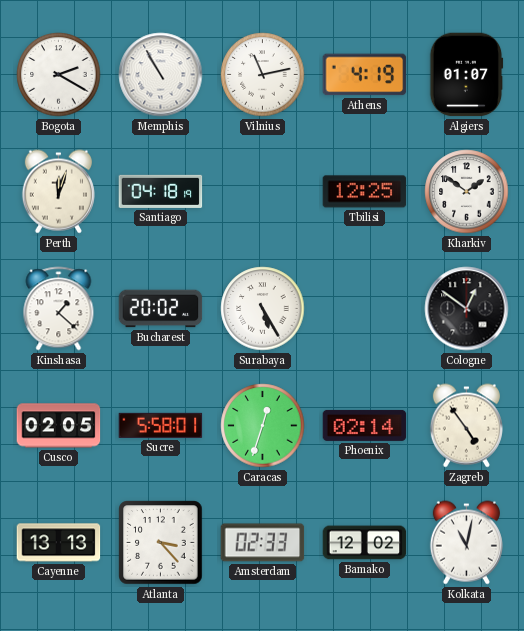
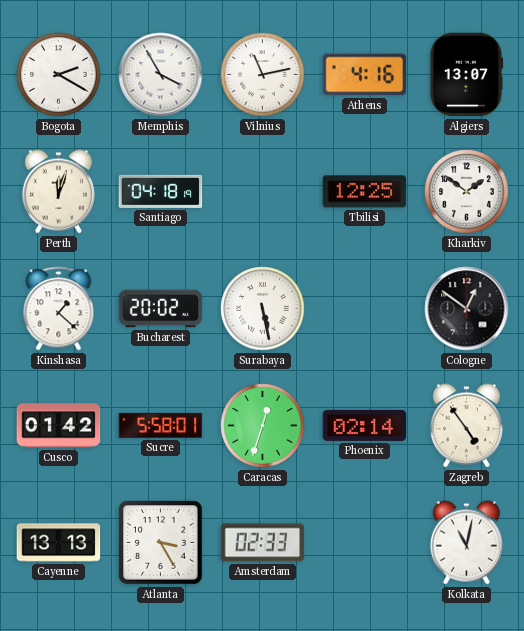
Memphis: 10:55 -> 3:55
Athens: 4:19 -> 4:16
Algiers: 01:07 -> 13:07
Surabaya: 5:25 -> 5:28
Cusco: 02:05 -> 01:42
Atlanta: 3:23 -> 3:25
Bamako: 12:02 -> none
